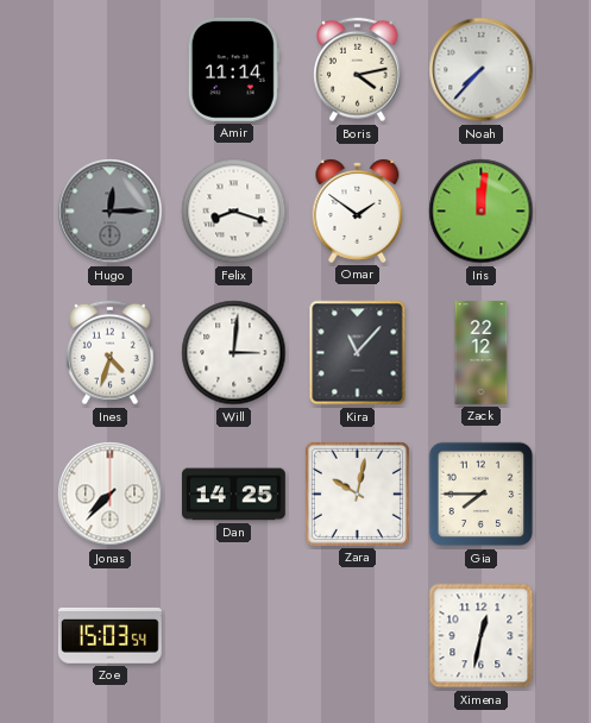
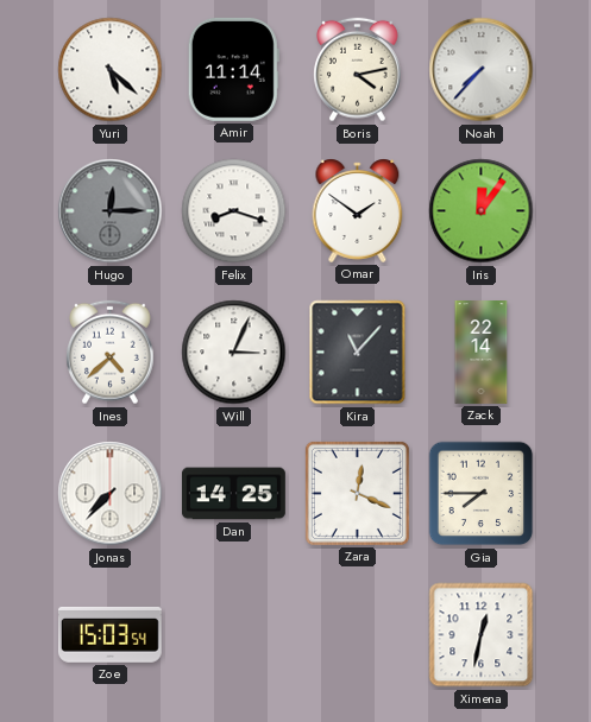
Yuri: none -> 5:22
Iris: 12:01 -> 12:06
Ines: 4:33 -> 4:38
Will: 3:01 -> 3:04
Zack: 22:12 -> 22:14
Zara: 10:02 -> 12:19
